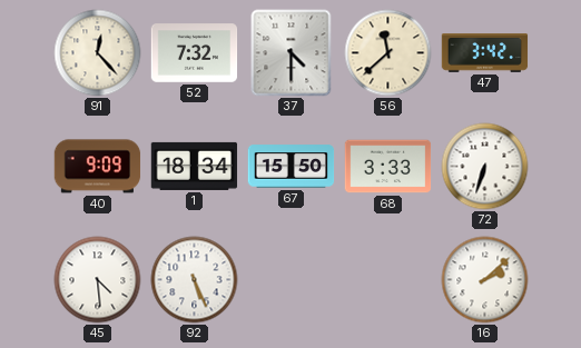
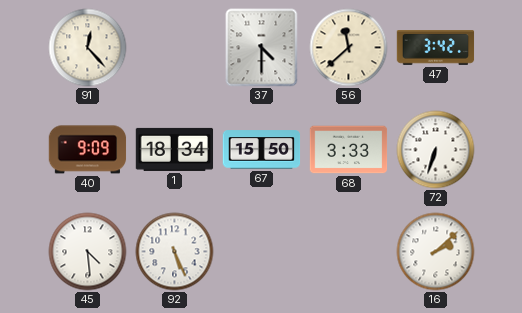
52: 7:32 -> none
